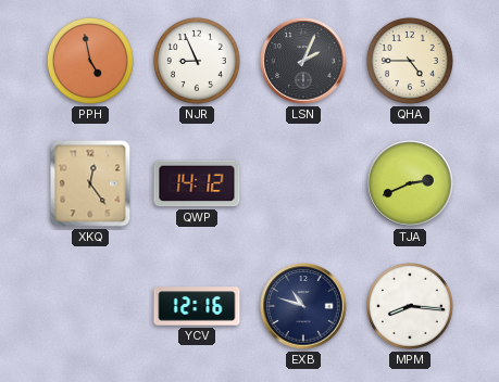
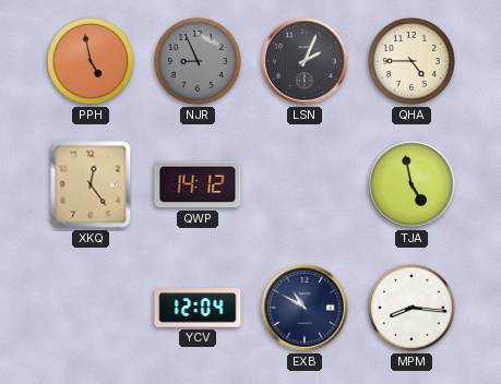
NJR dial: white -> grey
TJA: 2:41 -> 4:58
YCV: 12:16 -> 12:04
EXB: 10:48 -> 10:50
